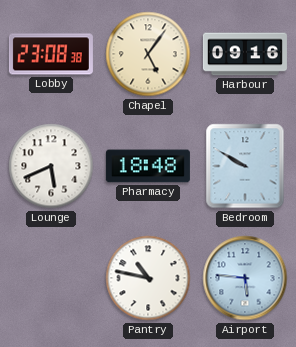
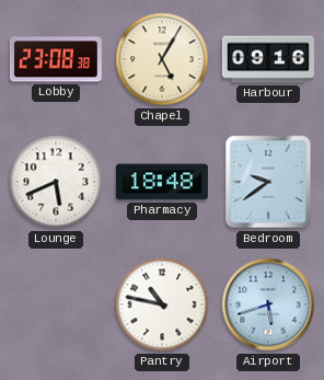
Chapel: 5:06 -> 5:05
Bedroom: 9:50 -> 9:39
Airport: 5:46 -> 5:42
